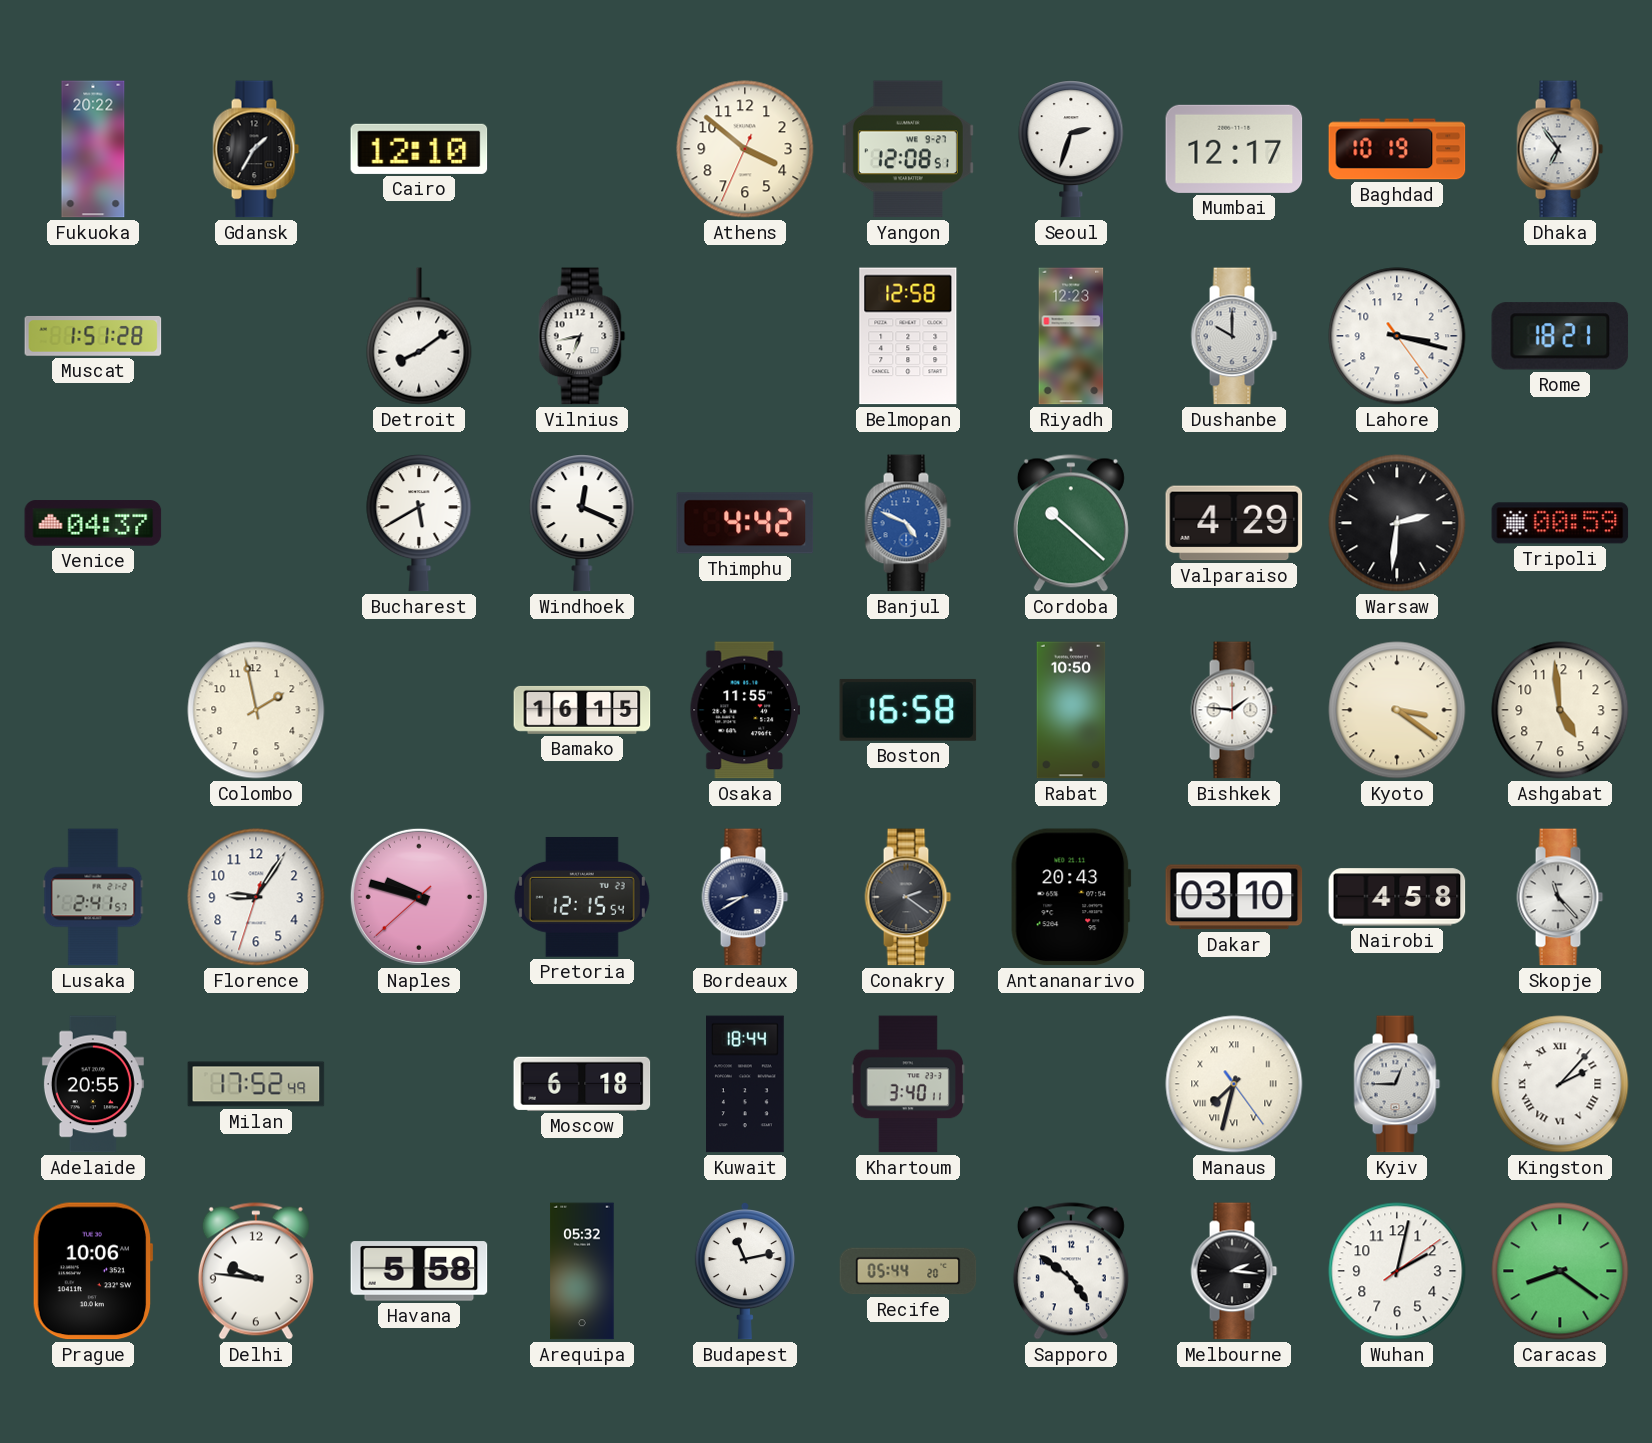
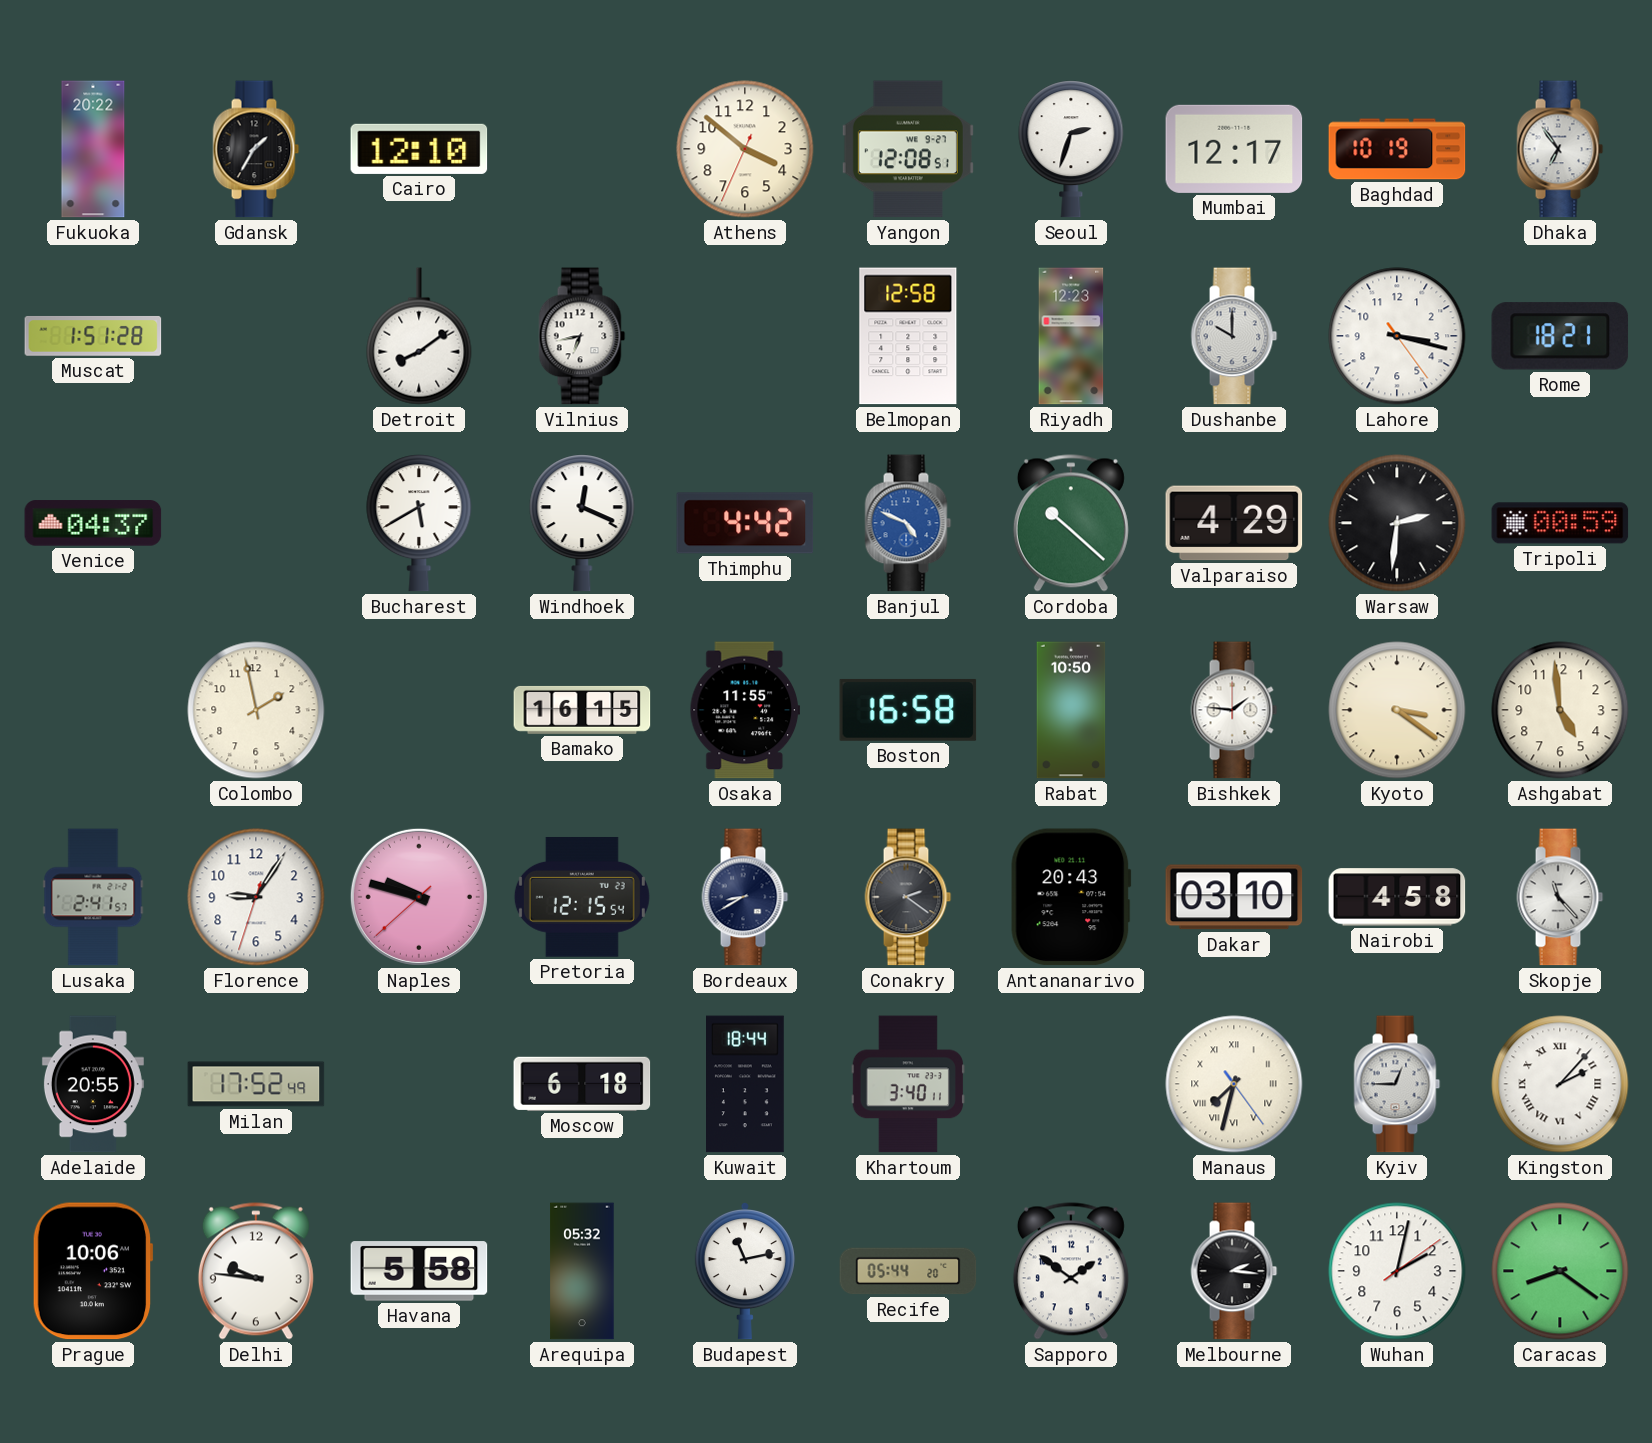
Sapporo: 4:51 -> 1:51
